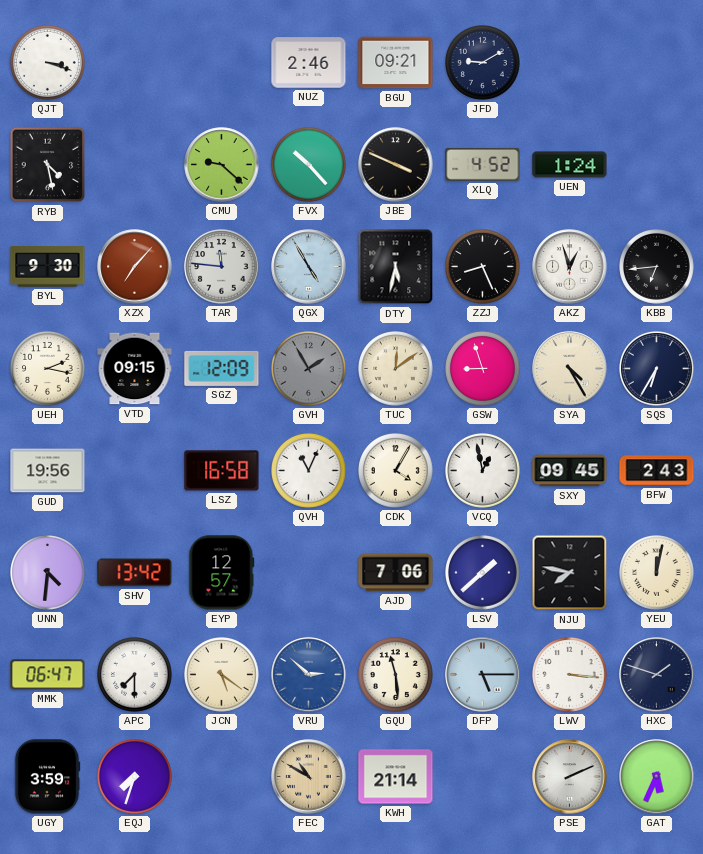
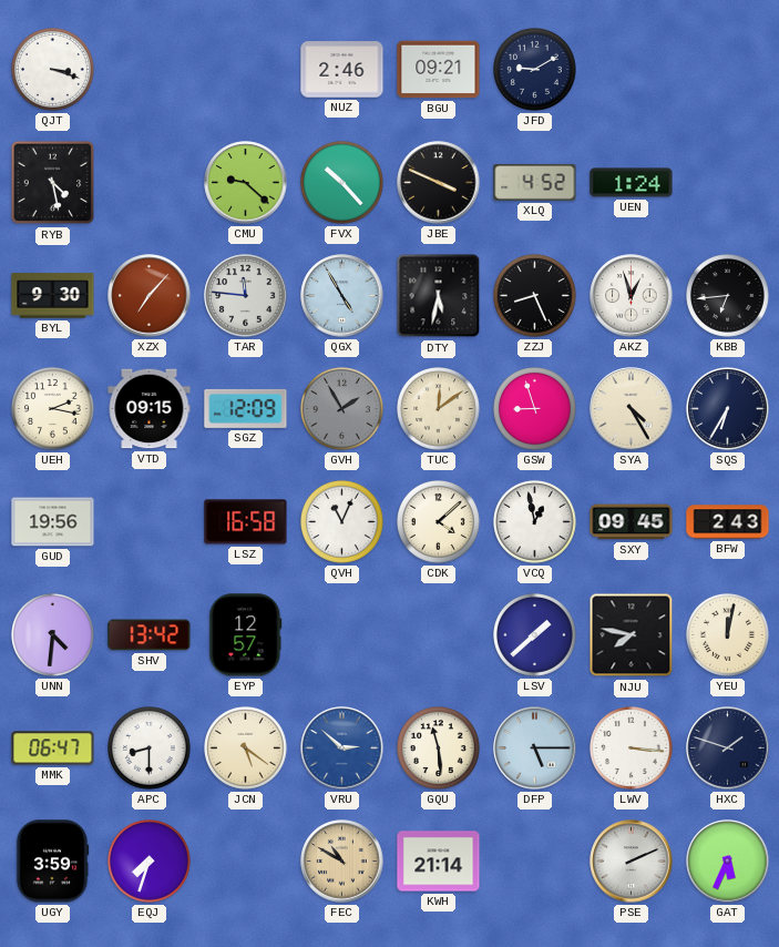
CDK: 4:05 -> 4:08
AJD: 7:06 -> none
APC: 7:30 -> 8:30
